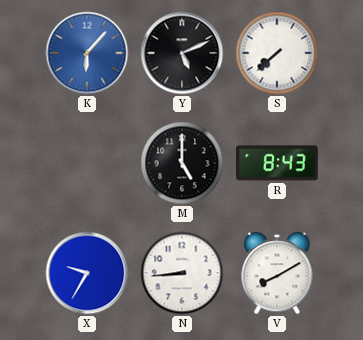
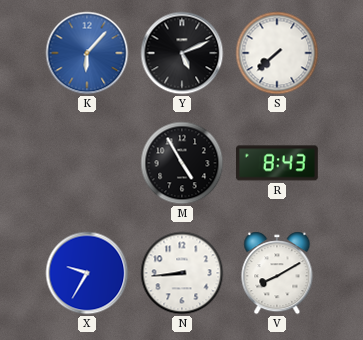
M: 5:00 -> 4:55
